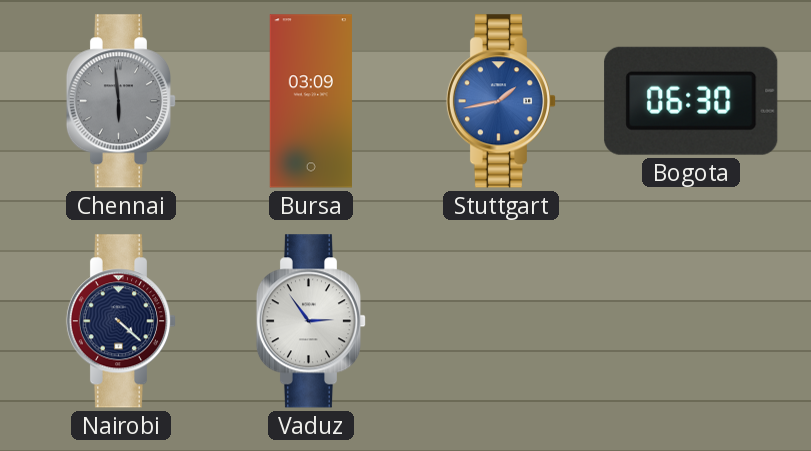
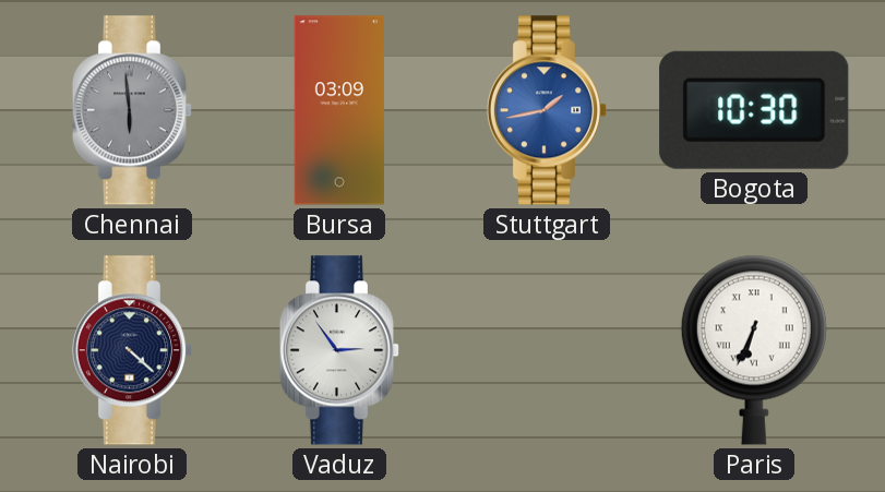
Bogota: 06:30 -> 10:30
Paris: none -> 6:34
